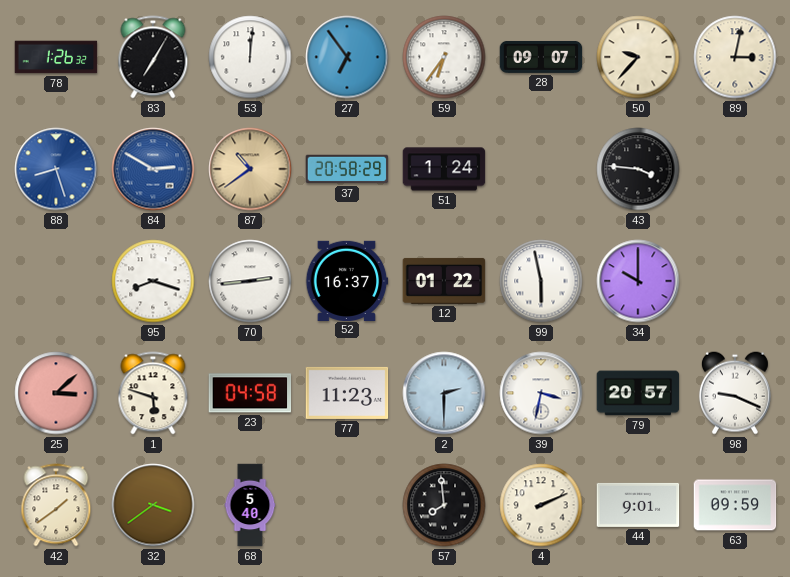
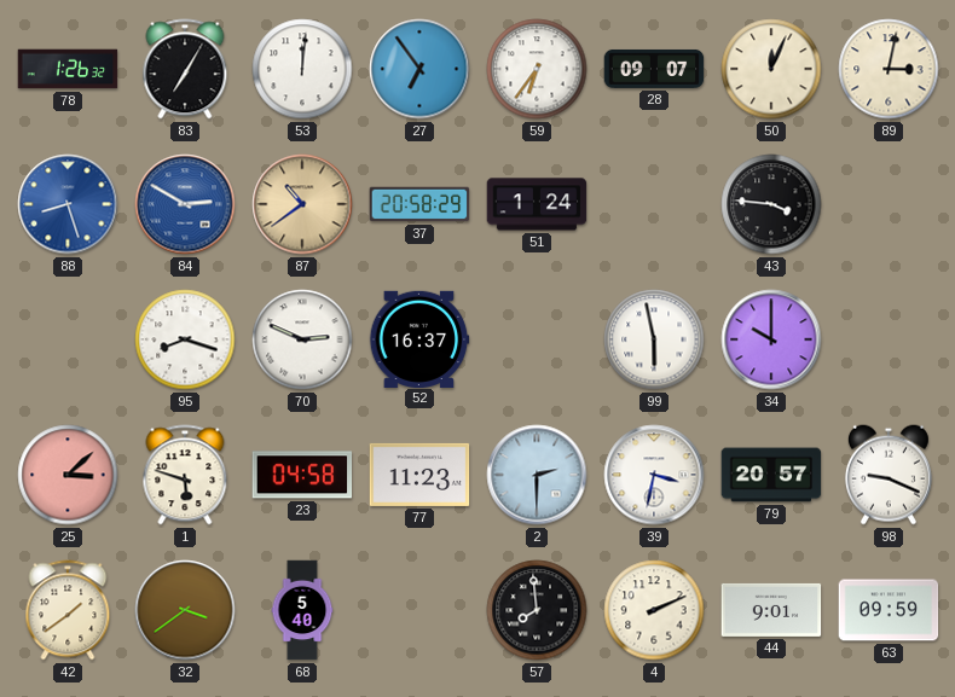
50: 9:37 -> 12:04
70: 2:44 -> 2:49
12: 01:22 -> none
